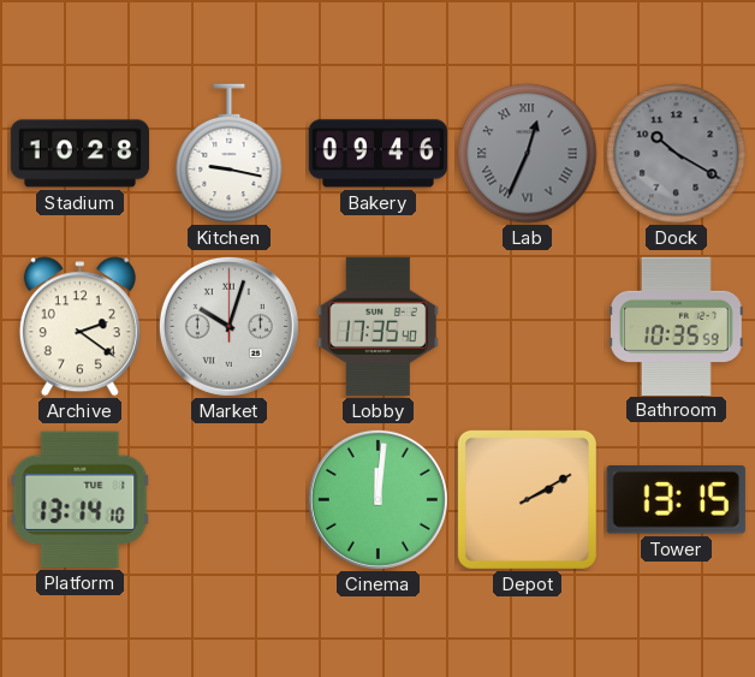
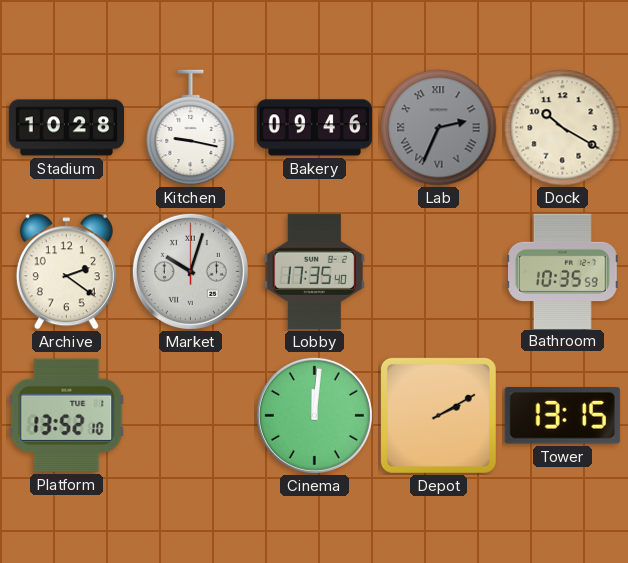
Lab: 12:34 -> 2:34
Dock dial: grey -> cream
Platform: 13:14 -> 13:52
